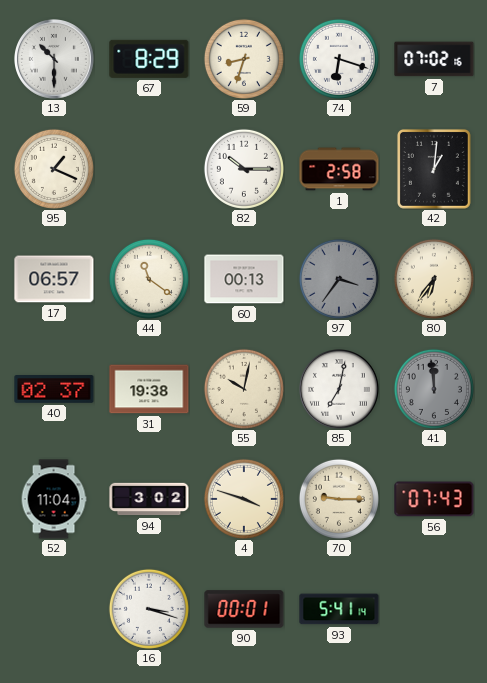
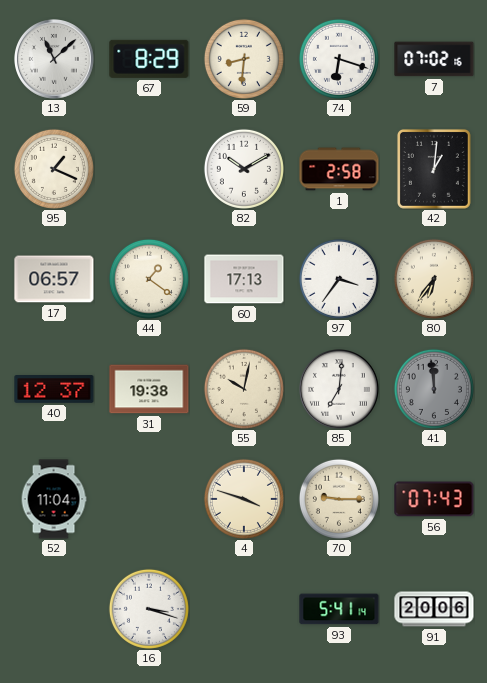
13: 10:30 -> 11:08
59: 8:33 -> 8:31
82: 10:15 -> 10:10
44: 11:21 -> 1:21
60: 00:13 -> 17:13
97 dial: grey -> white
40: 02:37 -> 12:37
85: 7:02 -> 7:01
94: 3:02 -> none
90: 00:01 -> none
91: none -> 20:06
